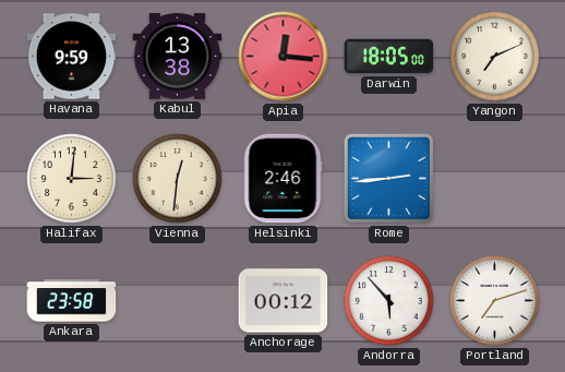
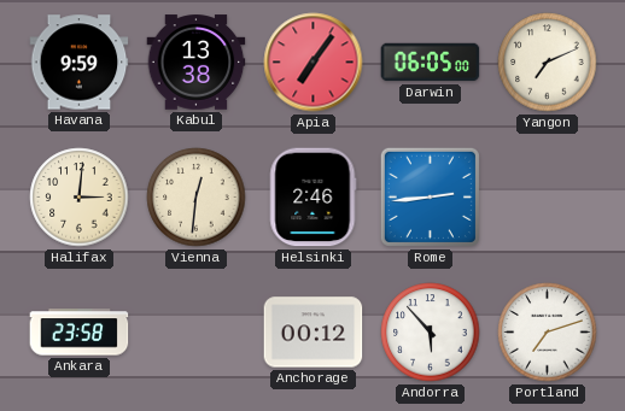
Apia: 12:16 -> 7:06
Darwin: 18:05 -> 06:05
